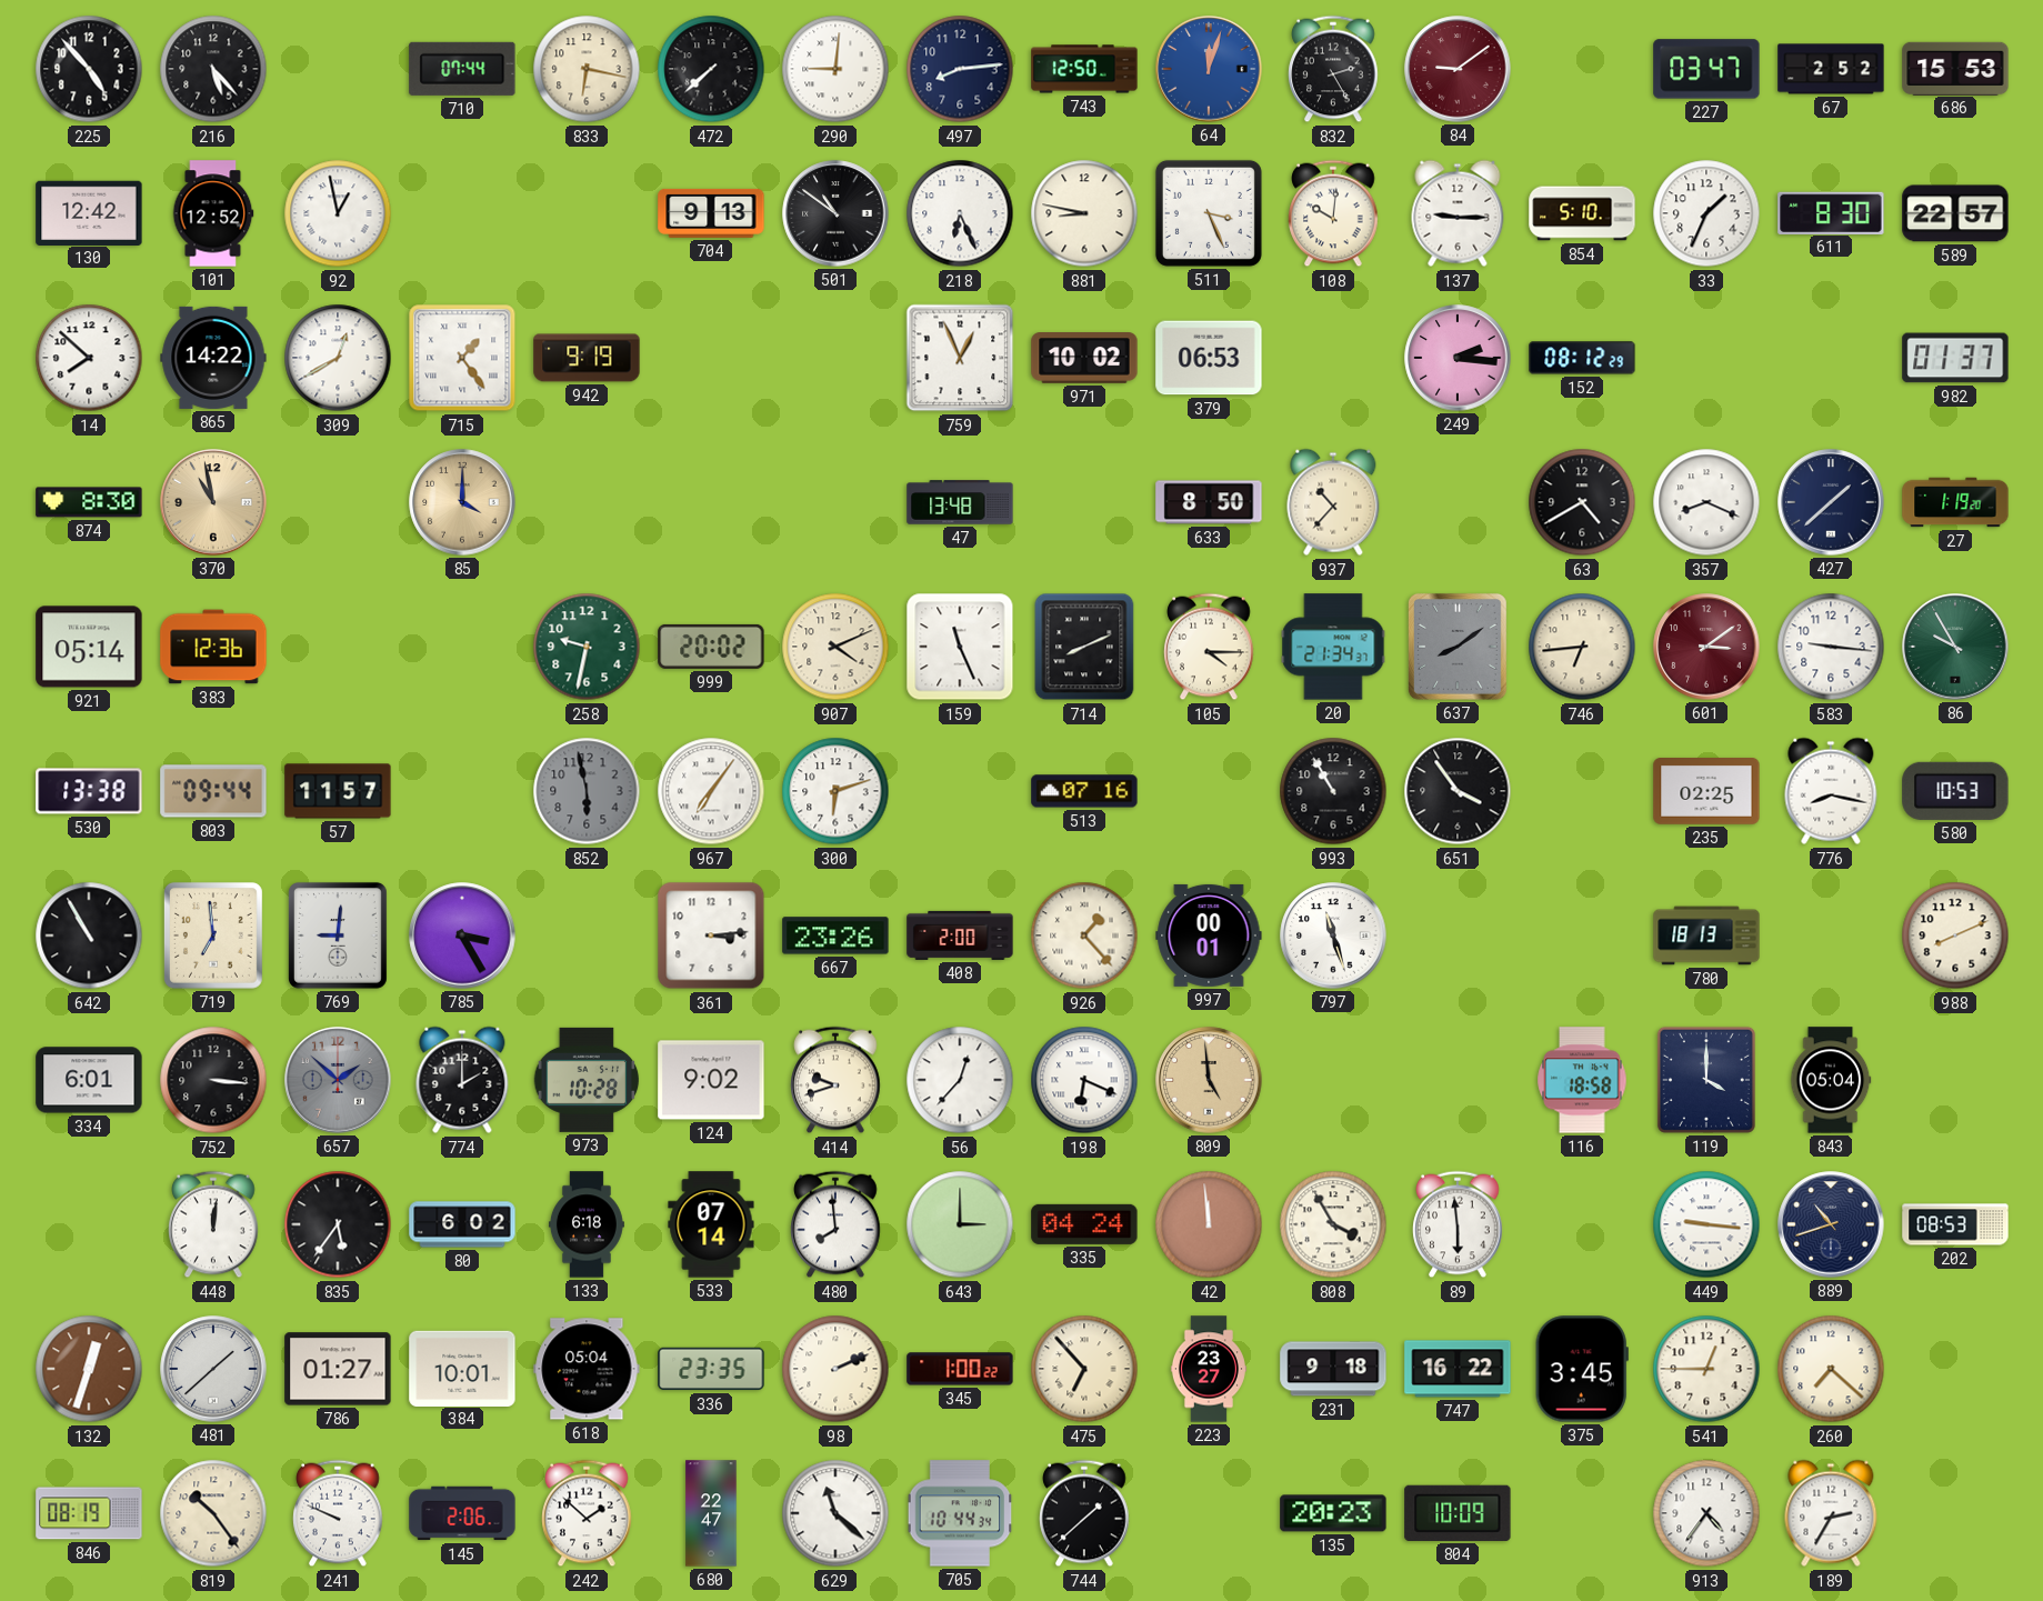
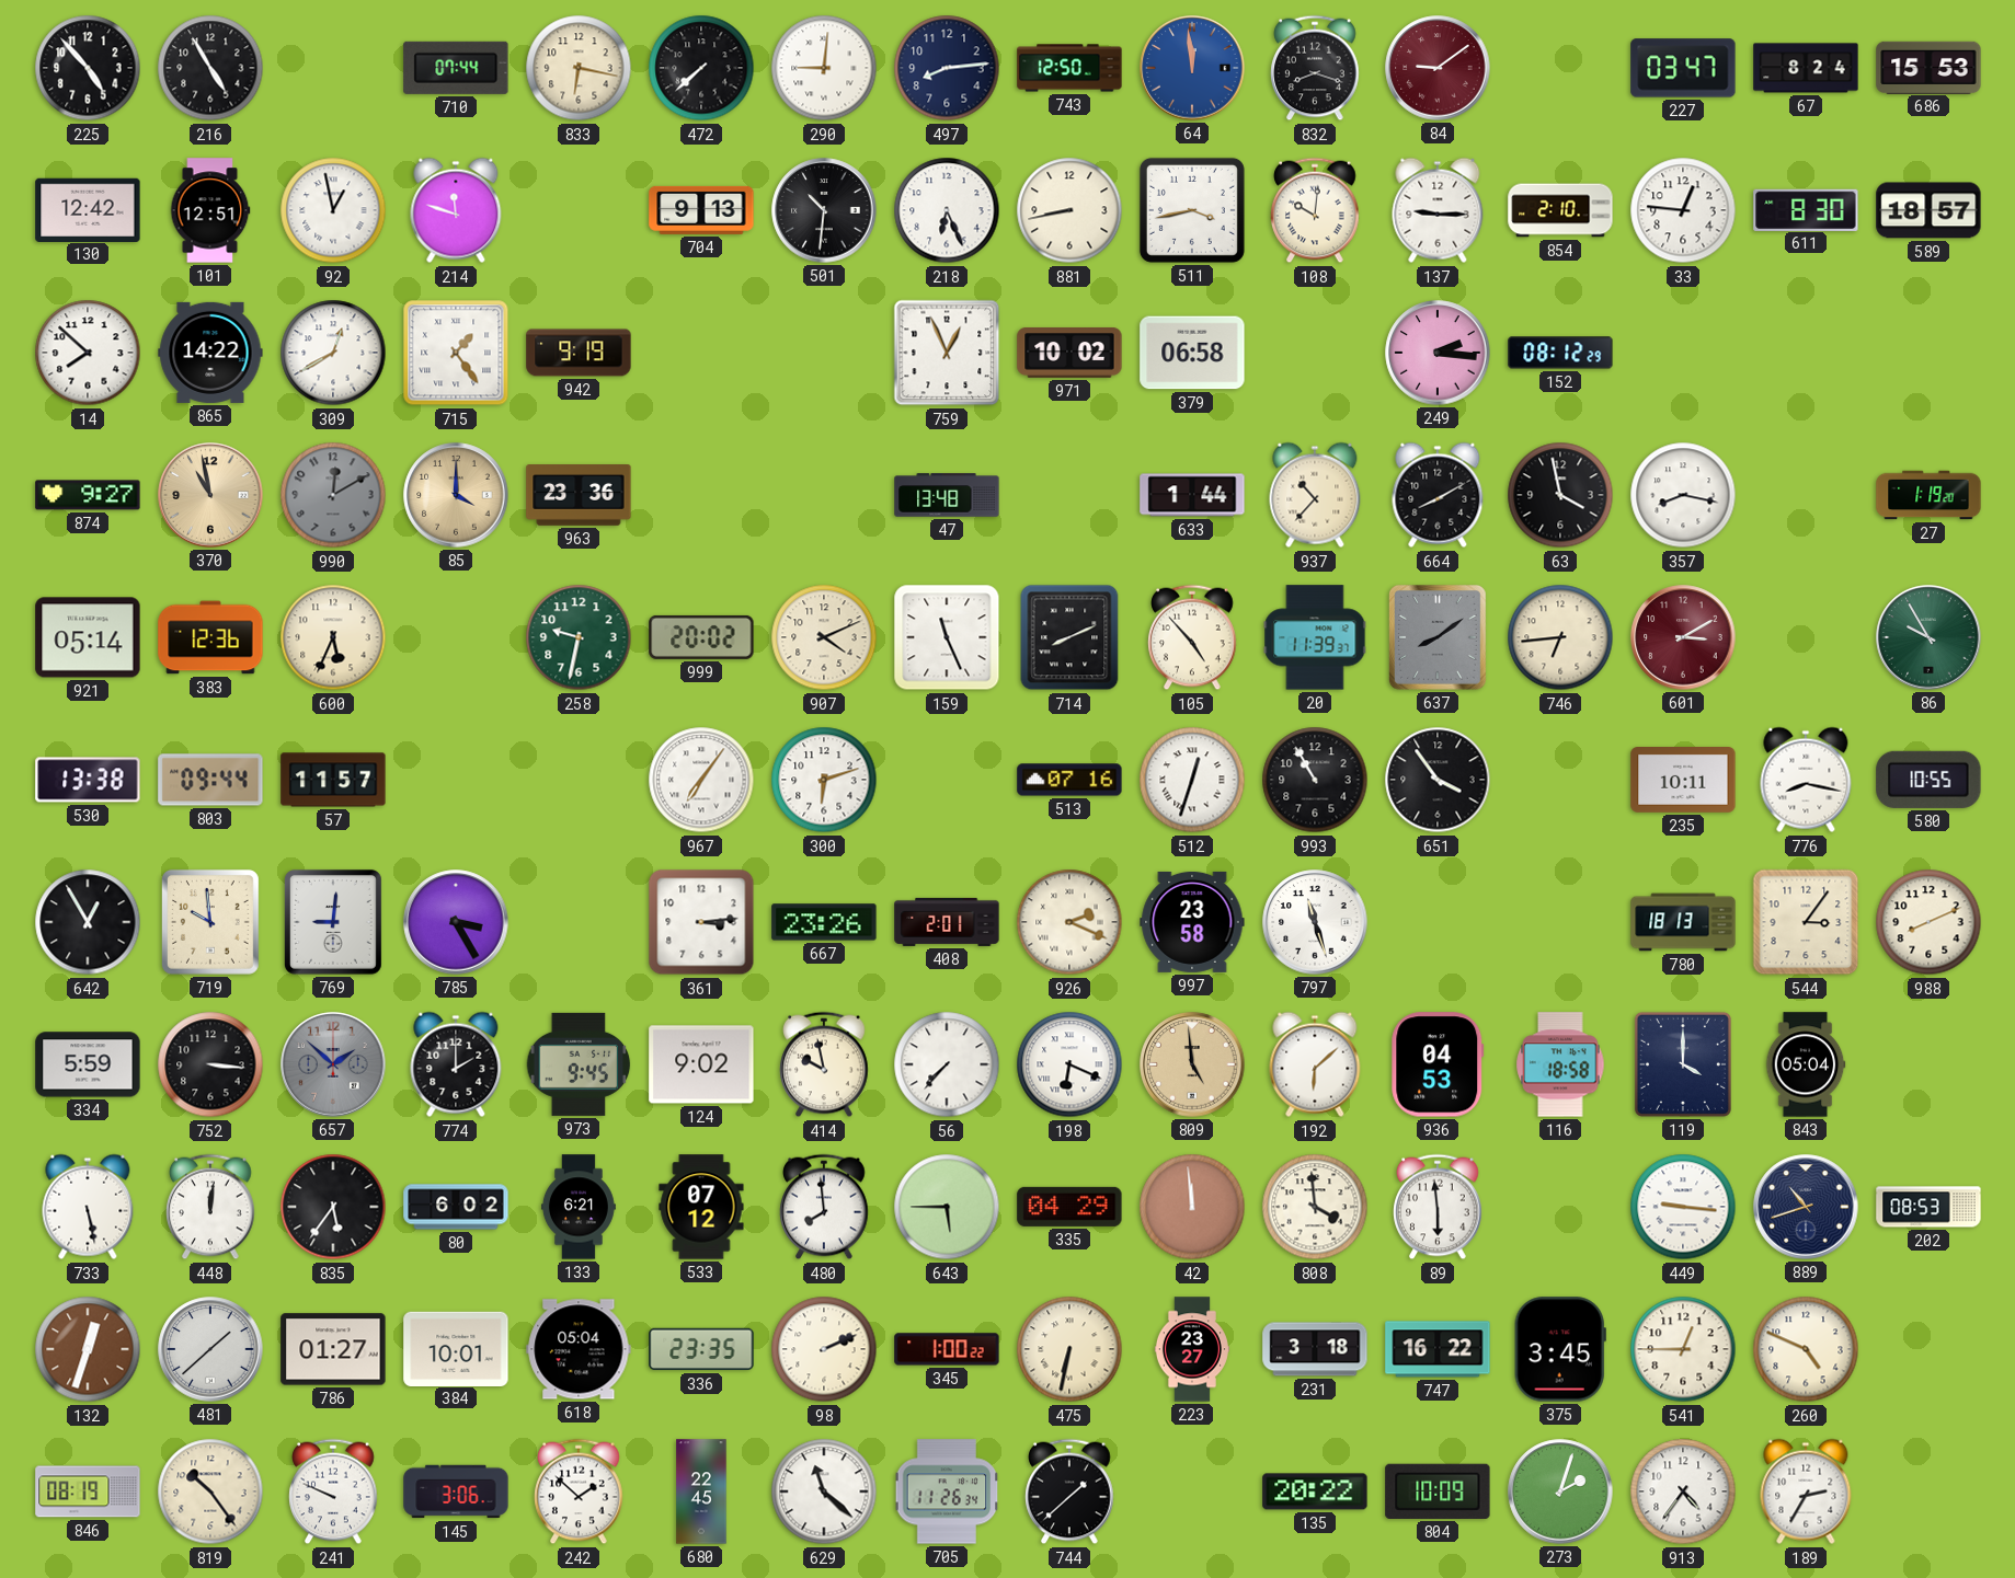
216: 5:23 -> 4:55
64: 12:03 -> 11:59
832: 2:25 -> 8:18
67: 2:52 -> 8:24
101: 12:52 -> 12:51
214: none -> 11:48
501: 10:51 -> 10:31
881: 8:47 -> 8:43
511: 3:26 -> 3:43
854: 5:10 -> 2:10
33: 1:34 -> 12:46
589: 22:57 -> 18:57
379: 06:53 -> 06:58
982: 01:37 -> none
874: 8:30 -> 9:27
990: none -> 12:10
963: none -> 23:36
633: 8:50 -> 1:44
664: none -> 8:10
63: 4:40 -> 3:58
357: 8:19 -> 8:17
427: 1:38 -> none
600: none -> 5:34
105: 4:15 -> 4:53
20: 21:34 -> 11:39
601: 3:09 -> 3:10
583: 9:16 -> none
852: 5:58 -> none
512: none -> 12:33
235: 02:25 -> 10:11
580: 10:53 -> 10:55
642: 10:55 -> 12:55
719: 6:59 -> 9:59
408: 2:00 -> 2:01
926: 1:23 -> 2:19
997: 00:01 -> 23:58
544: none -> 3:06
334: 6:01 -> 5:59
973: 10:28 -> 9:45
414: 9:42 -> 9:58
56: 12:37 -> 7:37
192: none -> 6:08
936: none -> 04:53
733: none -> 5:28
133: 6:18 -> 6:21
533: 07:14 -> 07:12
643: 3:00 -> 5:45
335: 04:24 -> 04:29
808: 3:55 -> 3:59
475: 6:53 -> 6:32
231: 9:18 -> 3:18
260: 7:22 -> 4:49
145: 2:06 -> 3:06
680: 22:47 -> 22:45
705: 10:44 -> 11:26
135: 20:23 -> 20:22
273: none -> 2:03
